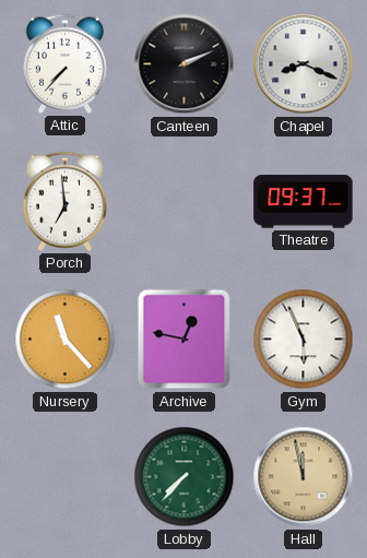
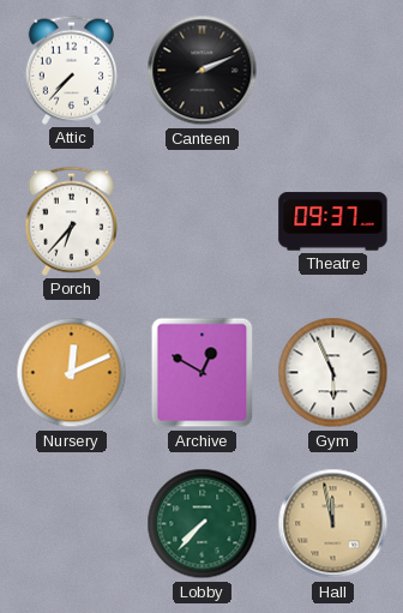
Chapel: 8:19 -> none
Porch: 6:59 -> 6:37
Nursery: 11:23 -> 12:11
Archive: 12:47 -> 12:50
